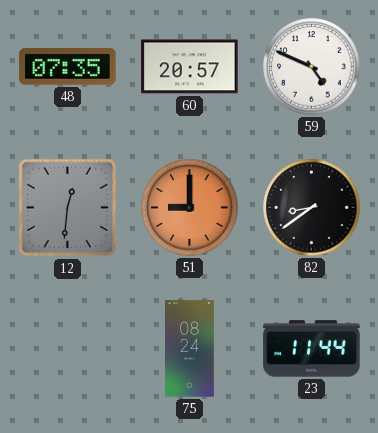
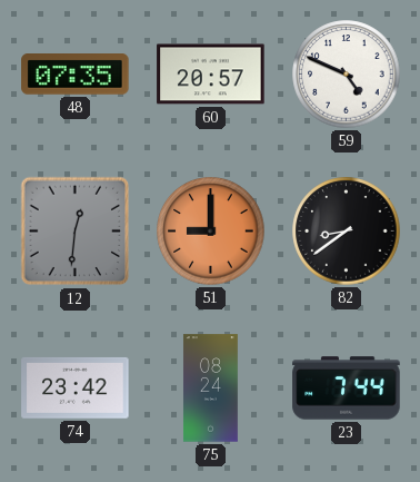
74: none -> 23:42
23: 11:44 -> 7:44
